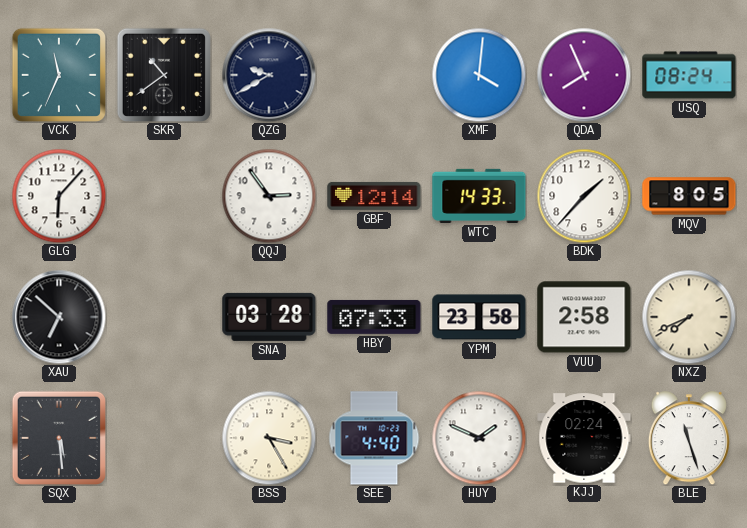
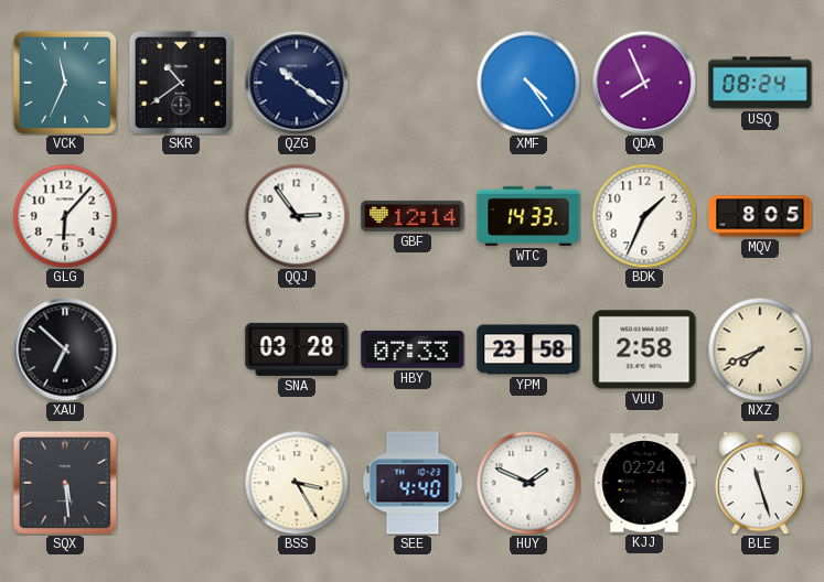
QZG: 9:40 -> 10:21
XMF: 4:01 -> 4:24
BDK: 1:37 -> 1:34
